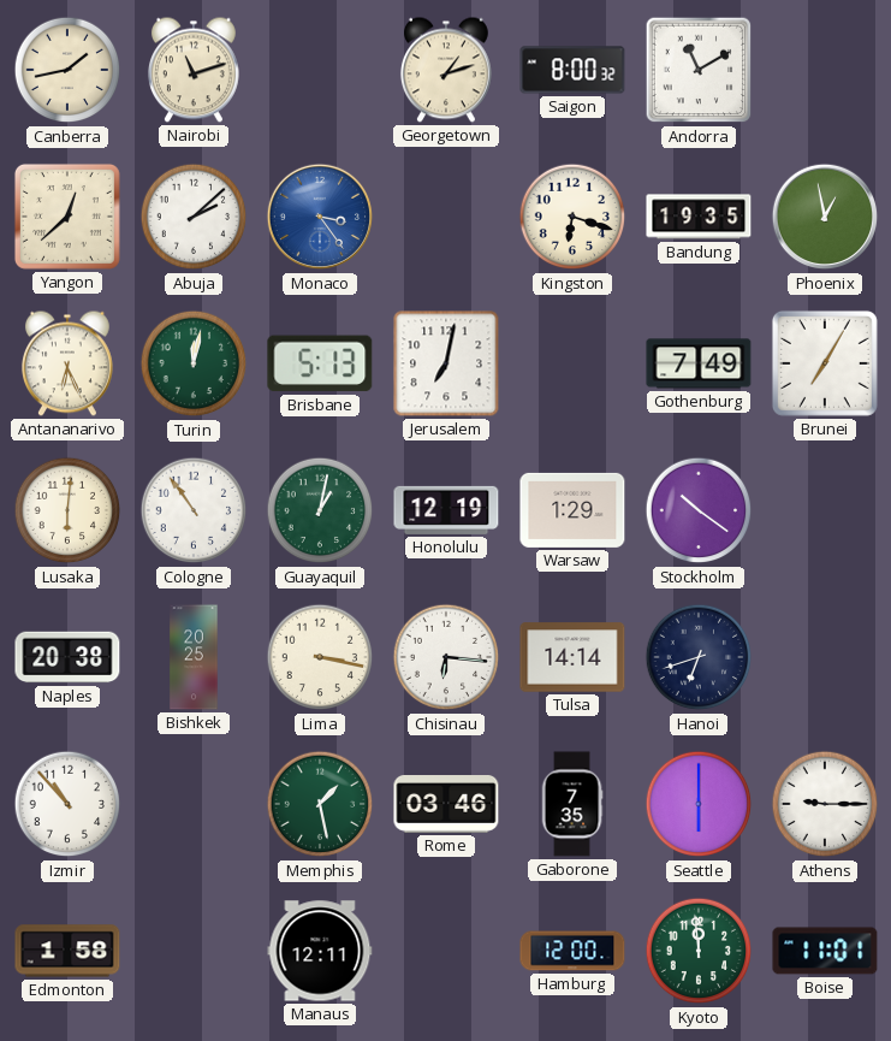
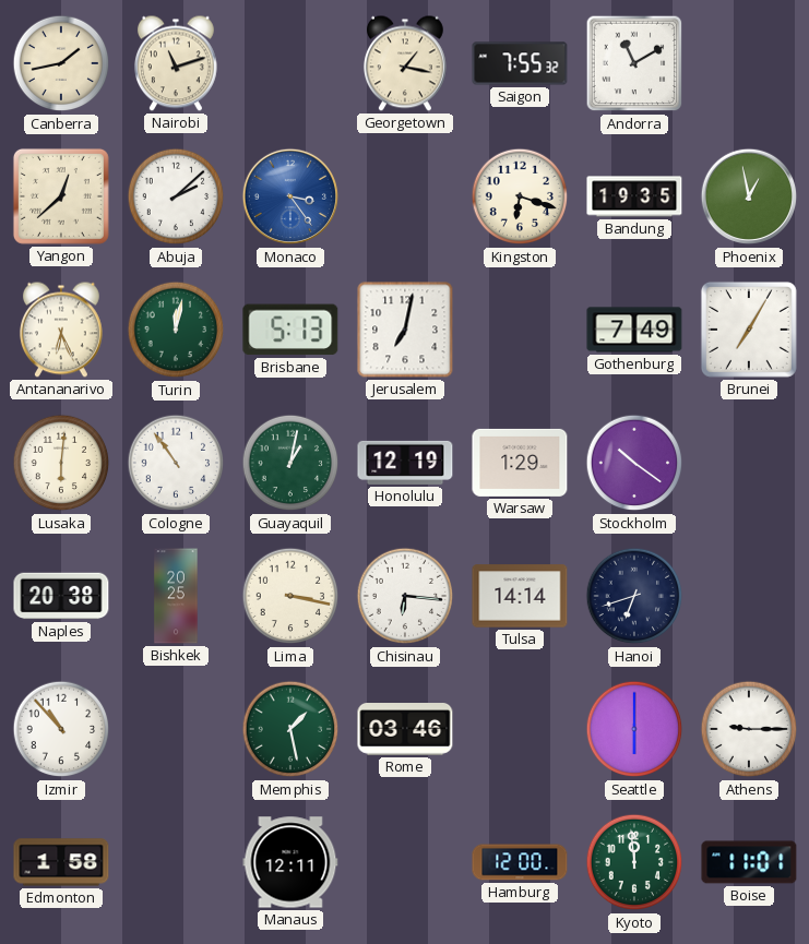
Georgetown: 1:12 -> 1:17
Saigon: 8:00 -> 7:55
Gaborone: 7:35 -> none
